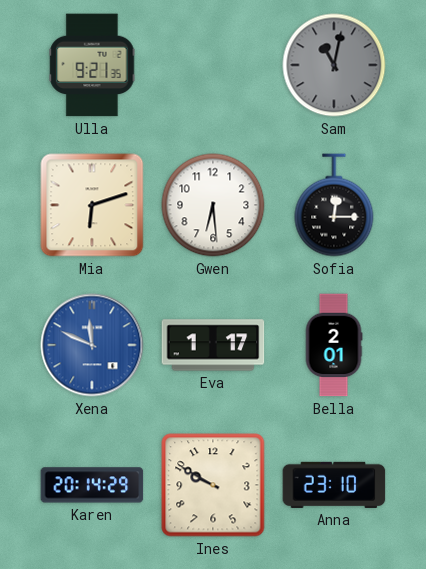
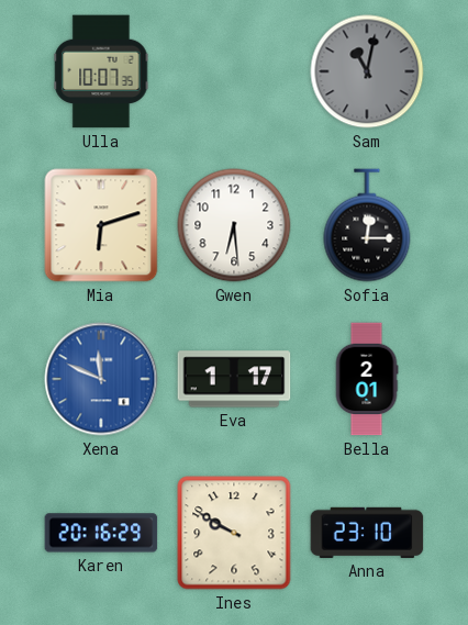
Ulla: 9:21 -> 10:07
Karen: 20:14 -> 20:16
